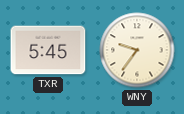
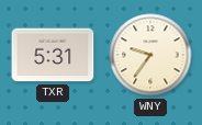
TXR: 5:45 -> 5:31
